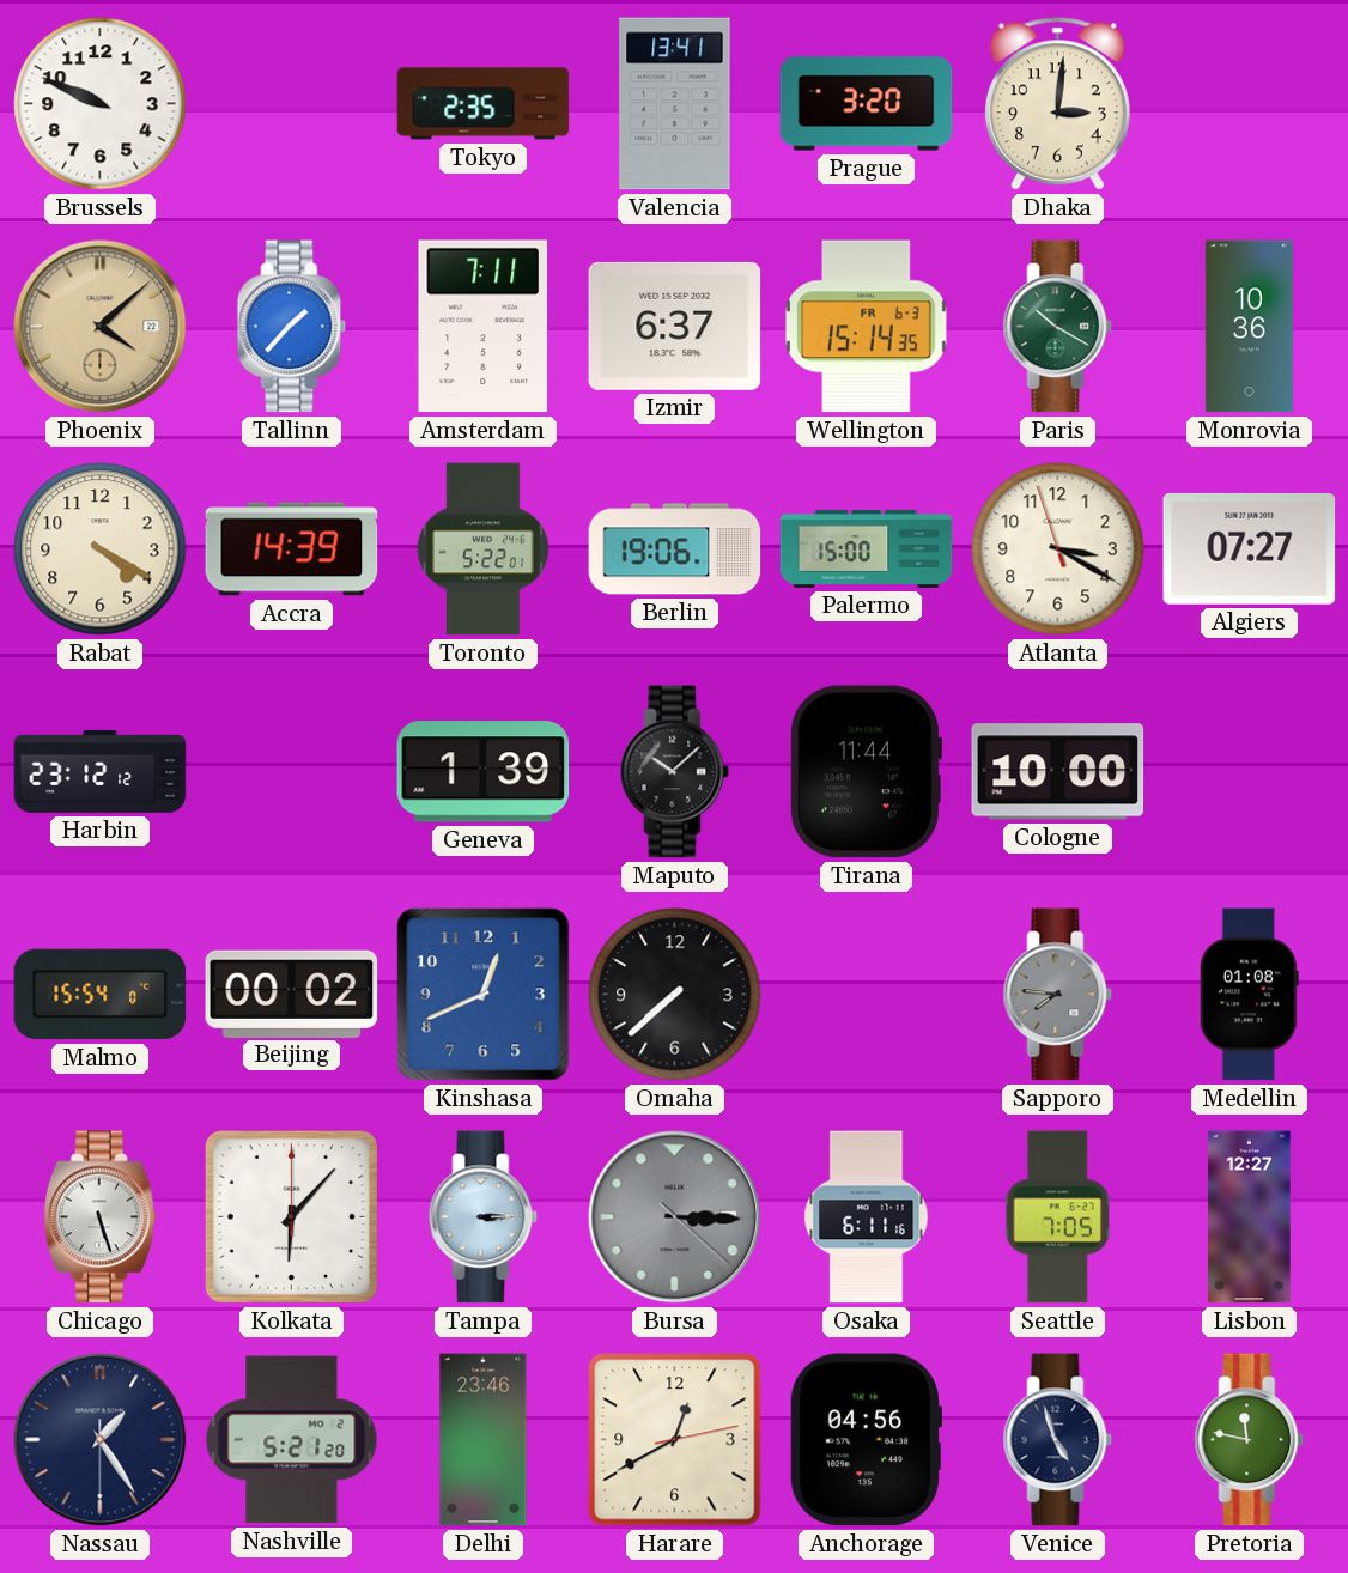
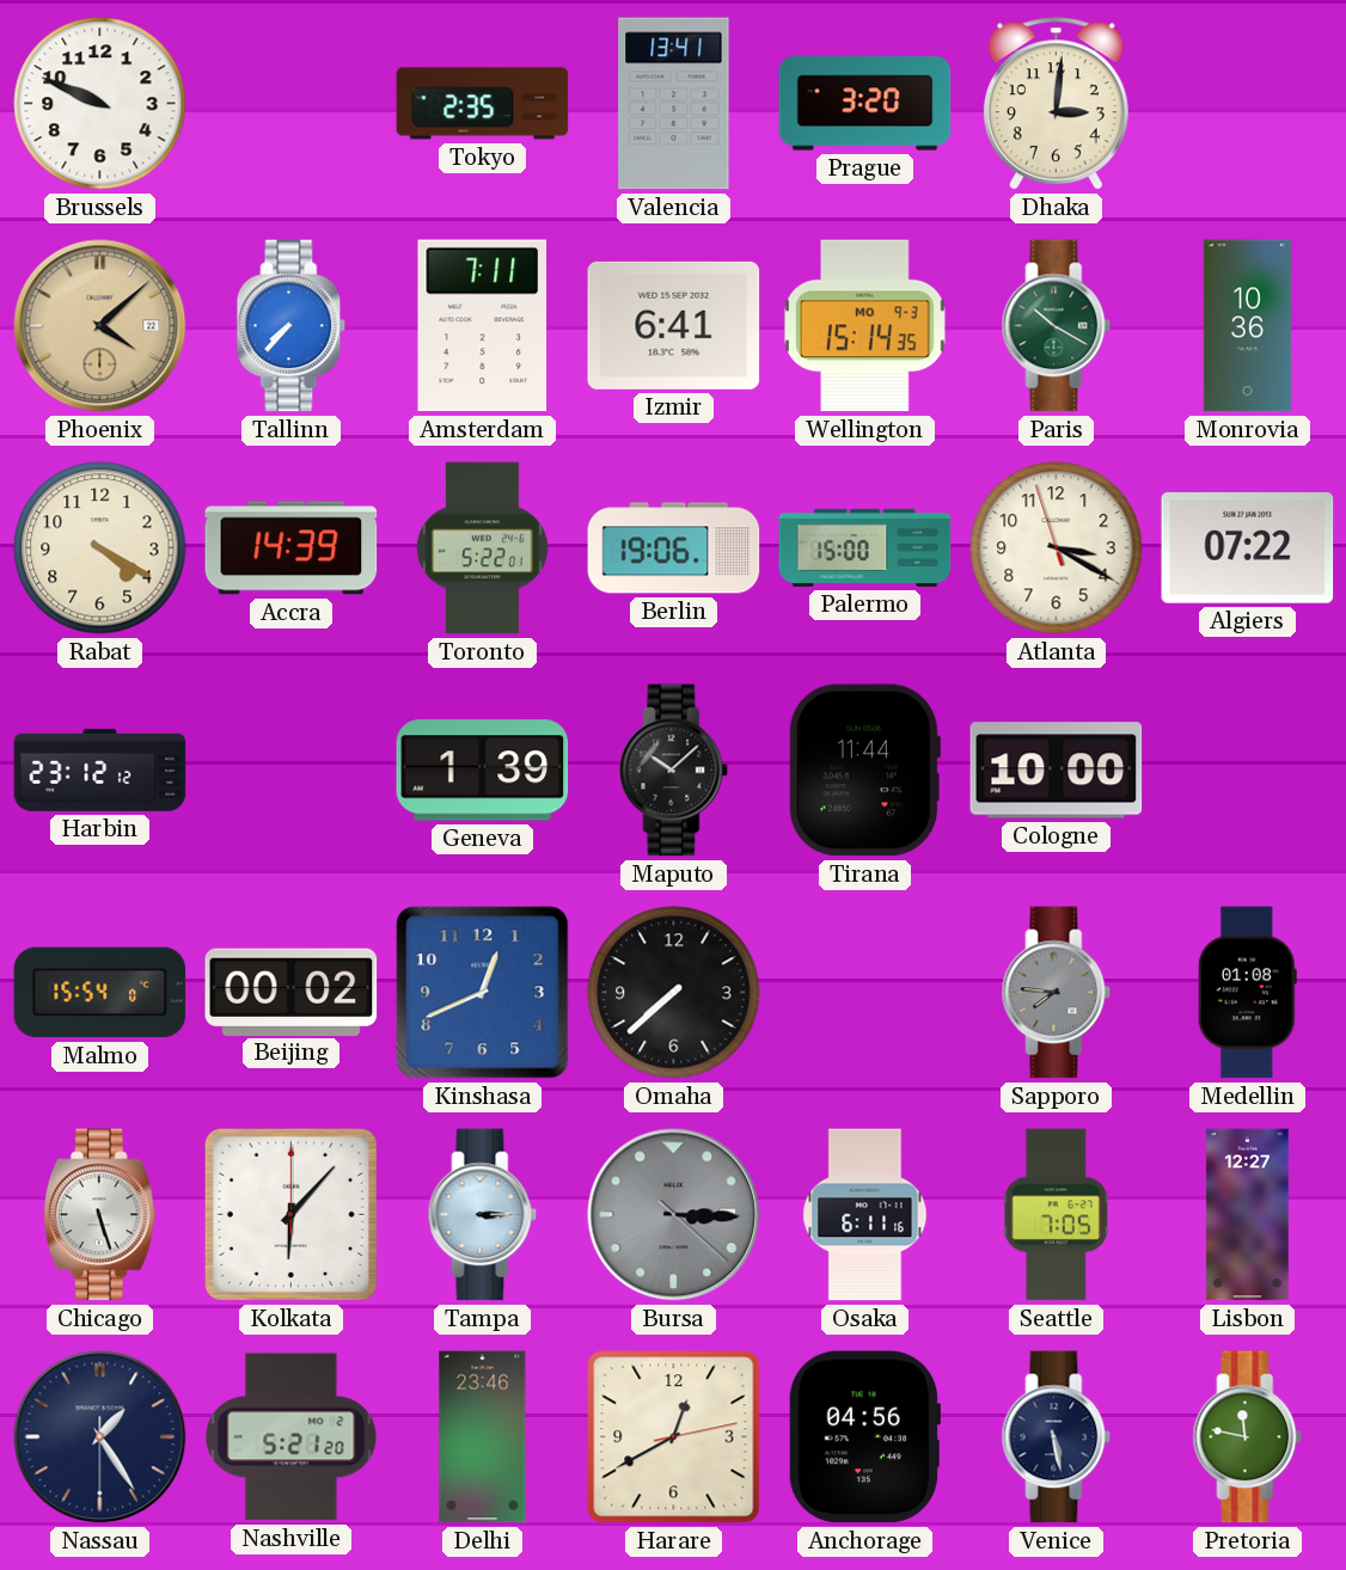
Tallinn: 1:37 -> 7:37
Izmir: 6:37 -> 6:41
Wellington date: FR 6-3 -> MO 9-3
Algiers: 07:27 -> 07:22
Venice: 4:57 -> 5:28
